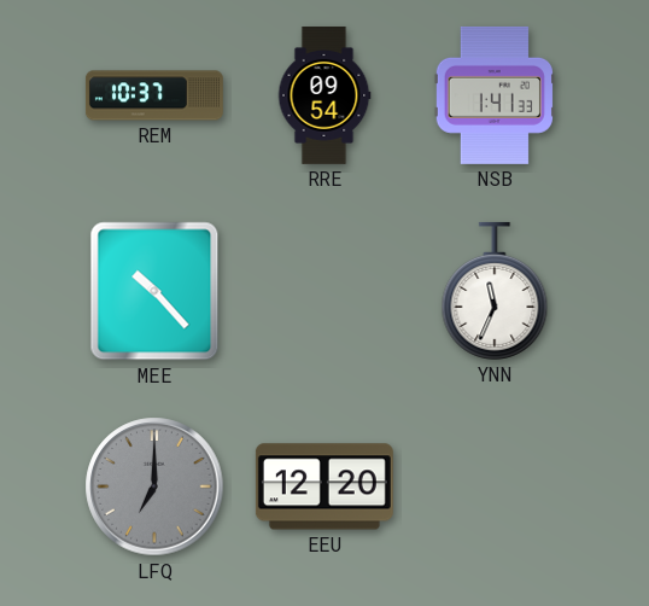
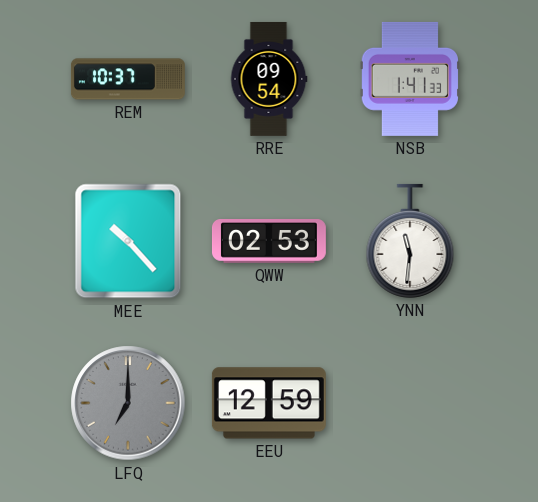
QWW: none -> 02:53
YNN: 11:34 -> 11:31
EEU: 12:20 -> 12:59
